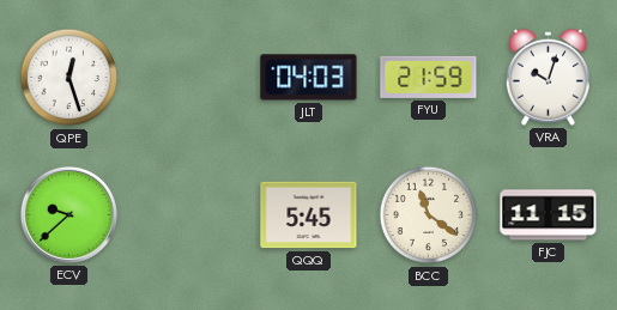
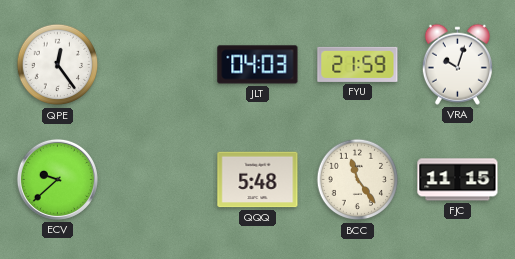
QPE: 12:27 -> 12:24
QQQ: 5:45 -> 5:48
BCC: 11:21 -> 11:24
